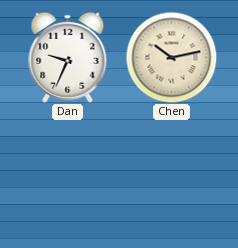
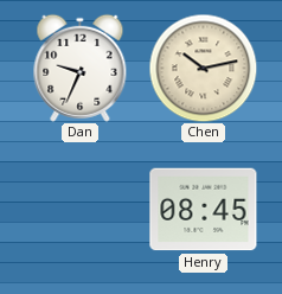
Henry: none -> 08:45
